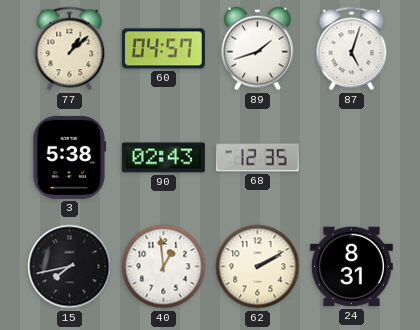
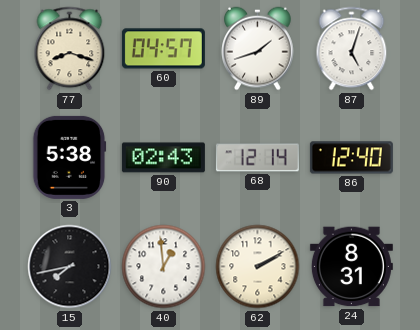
77: 1:08 -> 8:18
68: 12:35 -> 12:14
86: none -> 12:40
